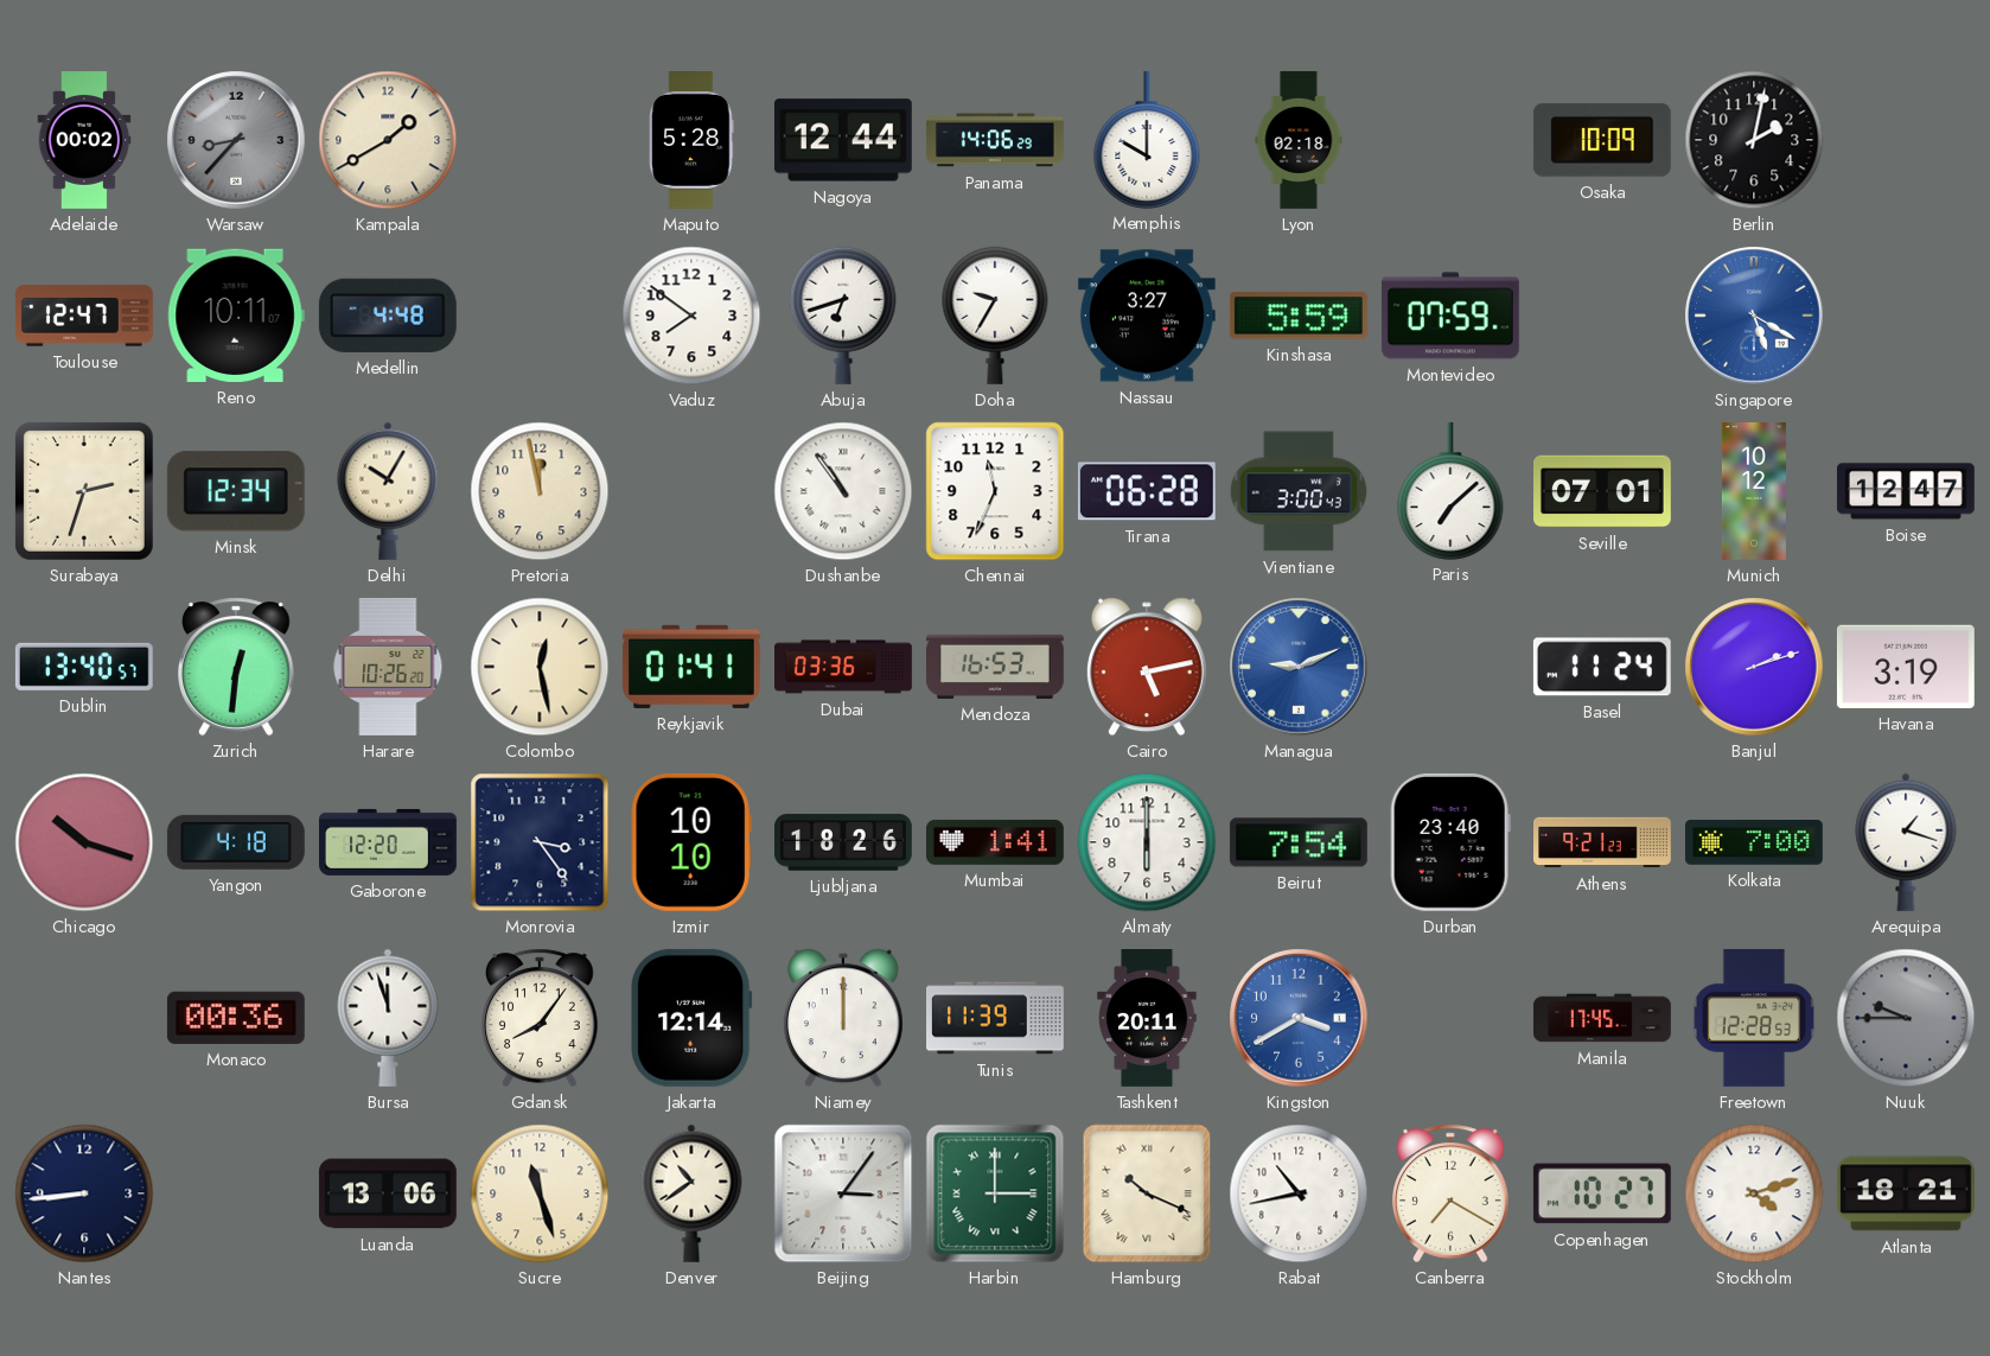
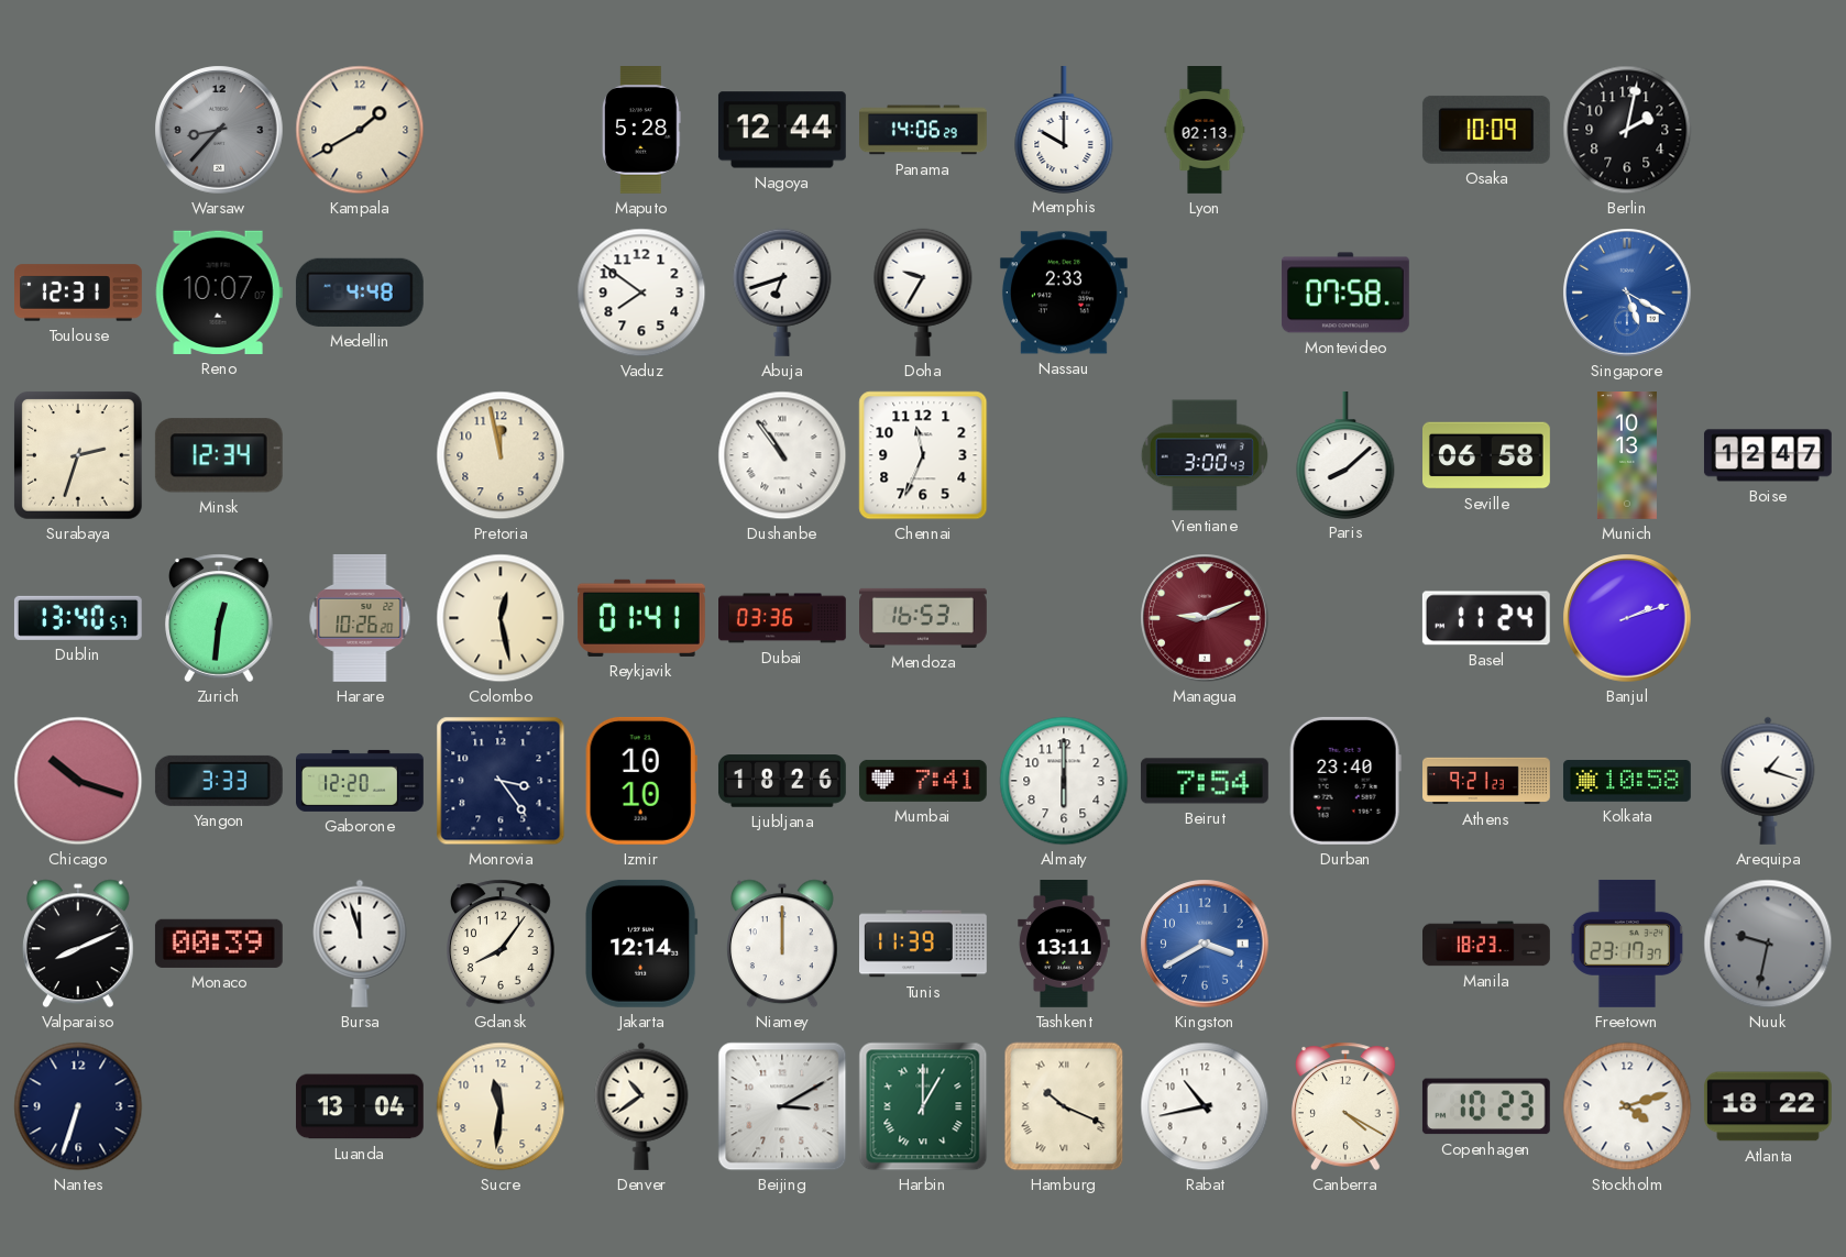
Adelaide: 00:02 -> none
Lyon: 02:18 -> 02:13
Toulouse: 12:47 -> 12:31
Reno: 10:11 -> 10:07
Nassau: 3:27 -> 2:33
Kinshasa: 5:59 -> none
Montevideo: 07:59 -> 07:58
Delhi: 10:05 -> none
Tirana: 06:28 -> none
Paris: 7:08 -> 8:08
Seville: 07:01 -> 06:58
Munich: 10:12 -> 10:13
Cairo: 5:13 -> none
Managua dial: blue -> burgundy
Havana: 3:19 -> none
Yangon: 4:18 -> 3:33
Mumbai: 1:41 -> 7:41
Kolkata: 7:00 -> 10:58
Valparaiso: none -> 8:11
Monaco: 00:36 -> 00:39
Tashkent: 20:11 -> 13:11
Manila: 17:45 -> 18:23
Freetown: 12:28 -> 23:17
Nuuk: 9:45 -> 9:32
Nantes: 8:44 -> 6:33
Luanda: 13:06 -> 13:04
Sucre: 11:27 -> 11:31
Beijing: 3:06 -> 3:10
Harbin: 3:00 -> 1:00
Canberra: 7:20 -> 4:20
Copenhagen: 10:27 -> 10:23
Atlanta: 18:21 -> 18:22
